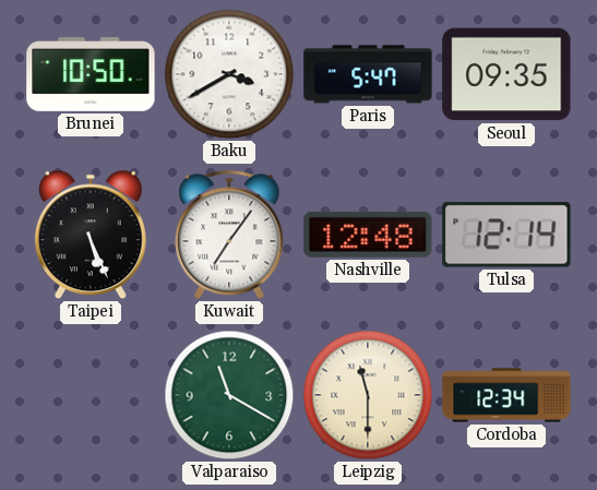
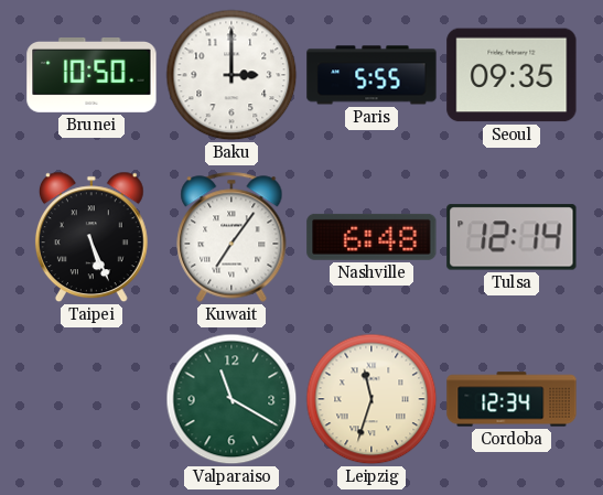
Baku: 3:40 -> 3:00
Paris: 5:47 -> 5:55
Nashville: 12:48 -> 6:48
Leipzig: 11:30 -> 11:33
